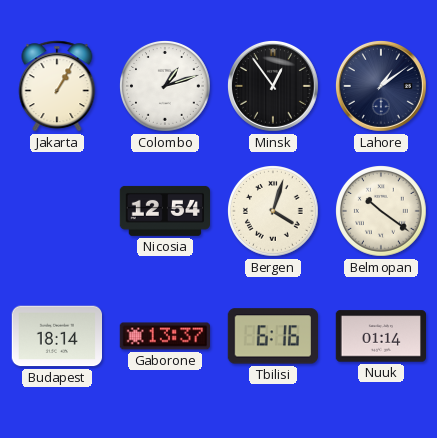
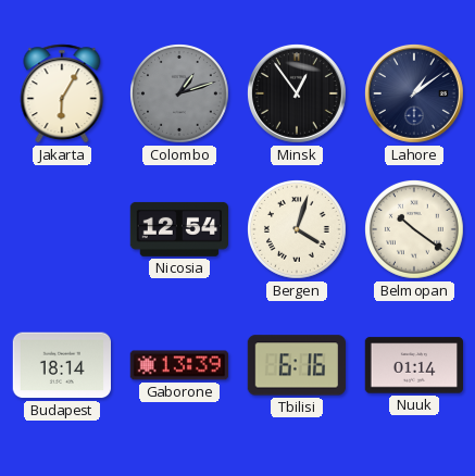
Jakarta: 1:05 -> 6:05
Colombo dial: white -> grey
Gaborone: 13:37 -> 13:39
